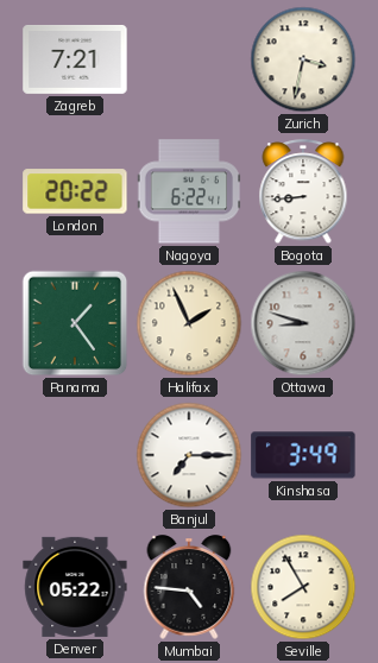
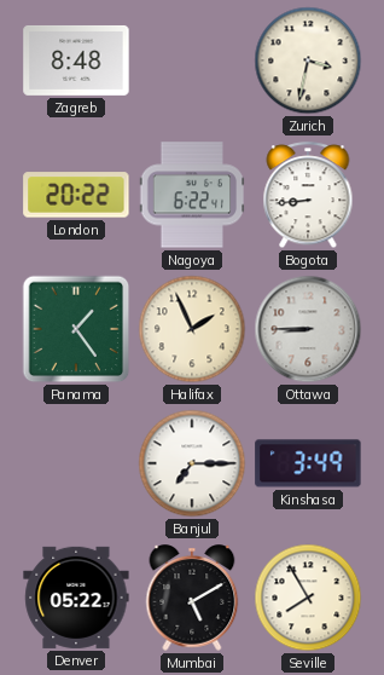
Zagreb: 7:21 -> 8:48
Ottawa: 8:48 -> 8:45
Mumbai: 4:46 -> 5:10
